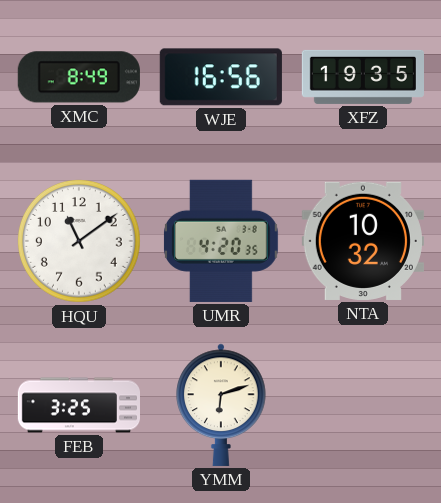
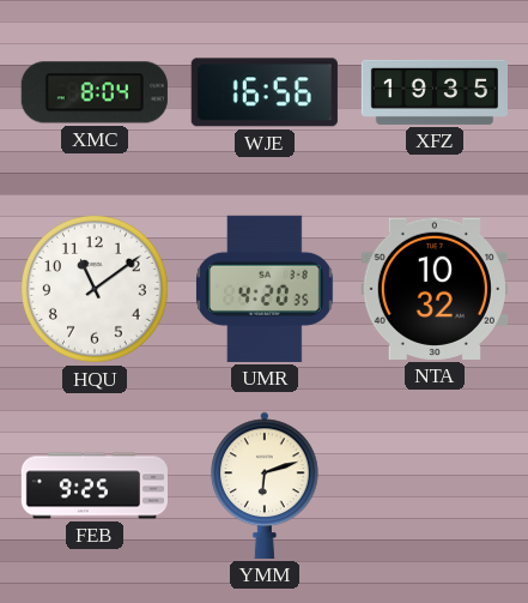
XMC: 8:49 -> 8:04
FEB: 3:25 -> 9:25
